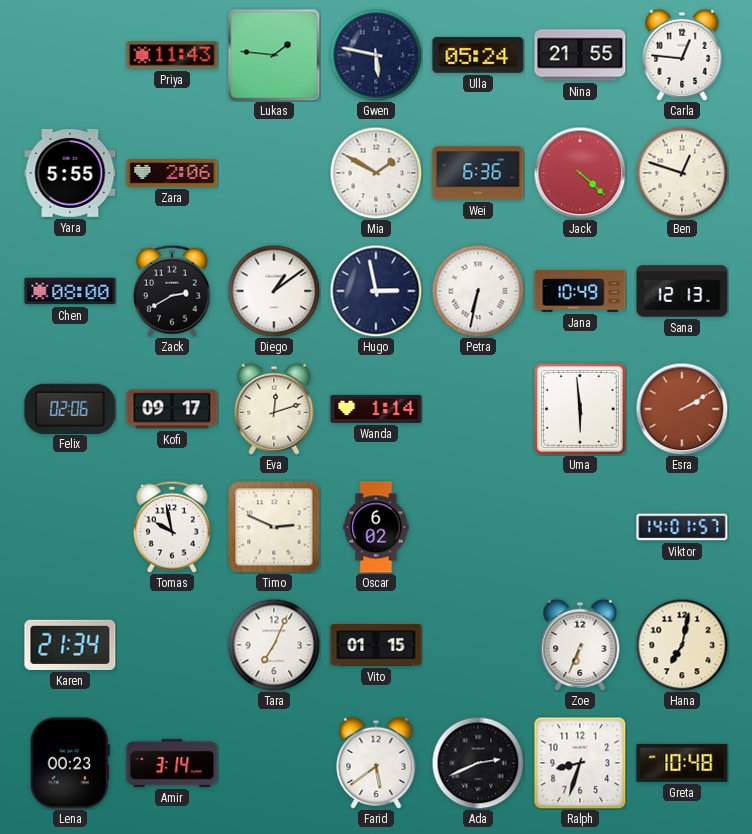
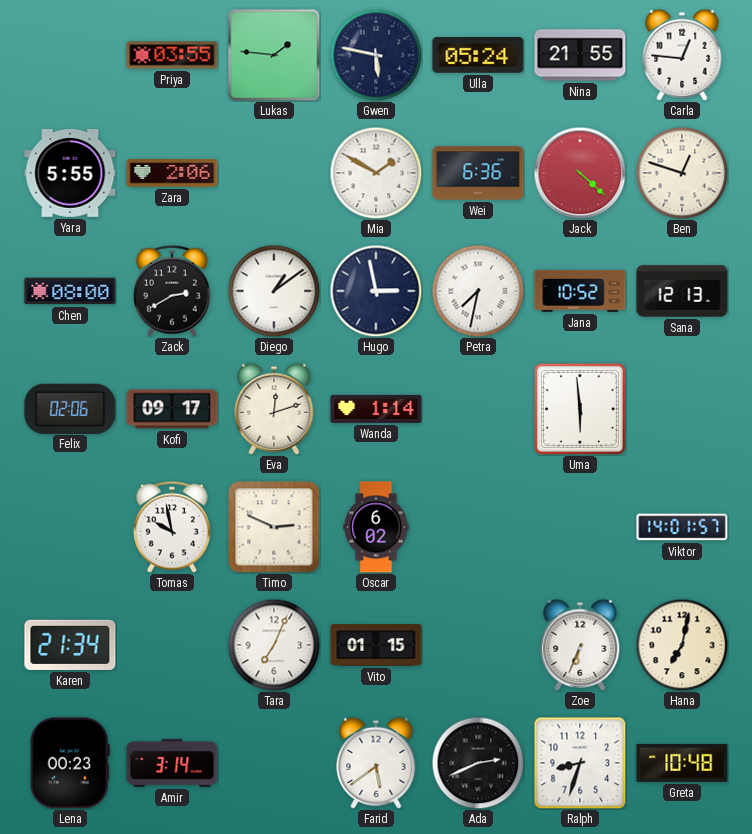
Priya: 11:43 -> 03:55
Petra: 6:32 -> 7:32
Jana: 10:49 -> 10:52
Esra: 2:10 -> none
